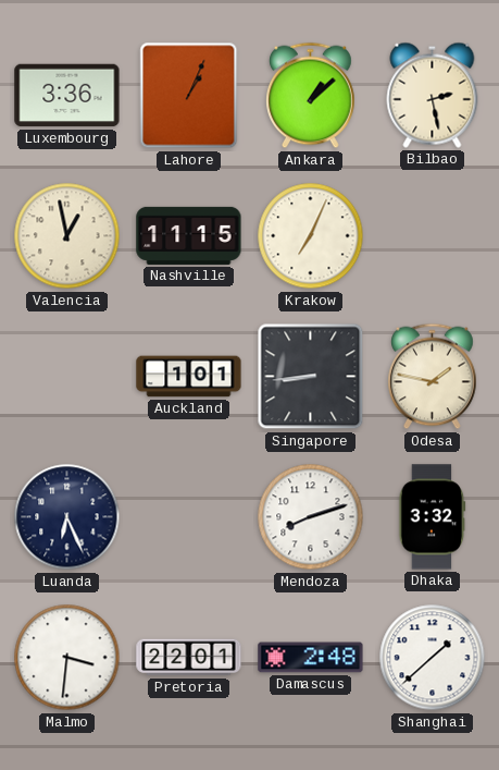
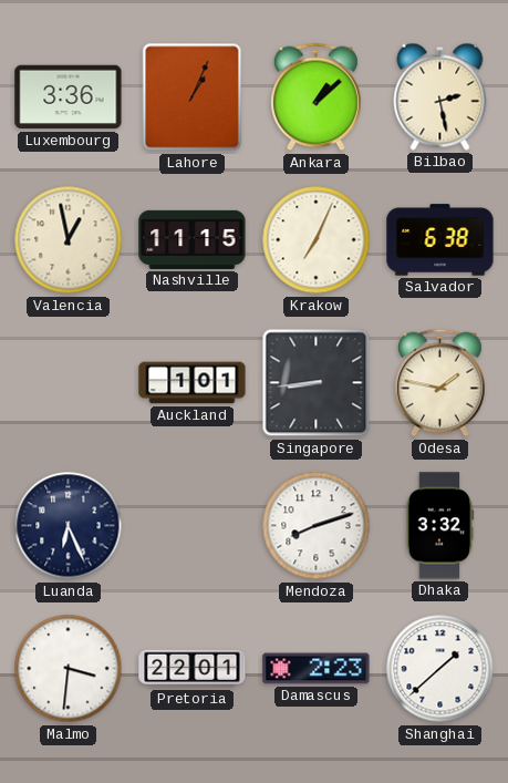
Salvador: none -> 6:38
Damascus: 2:48 -> 2:23
